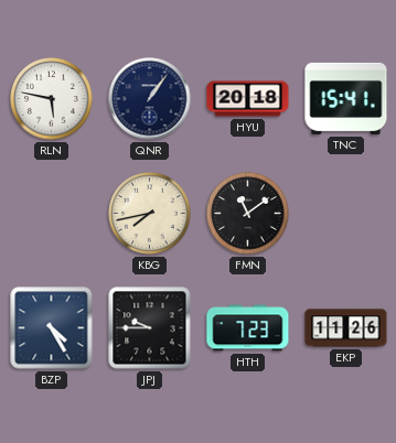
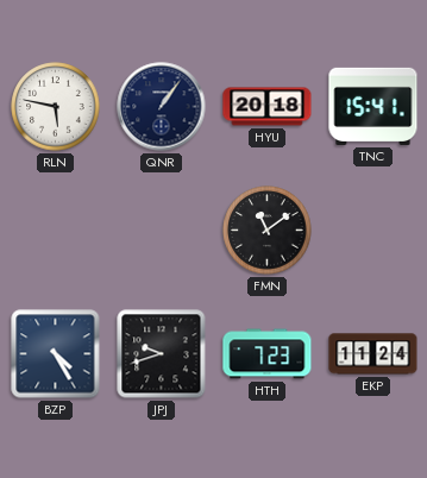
KBG: 7:43 -> none
JPJ: 9:45 -> 9:42
EKP: 11:26 -> 11:24
